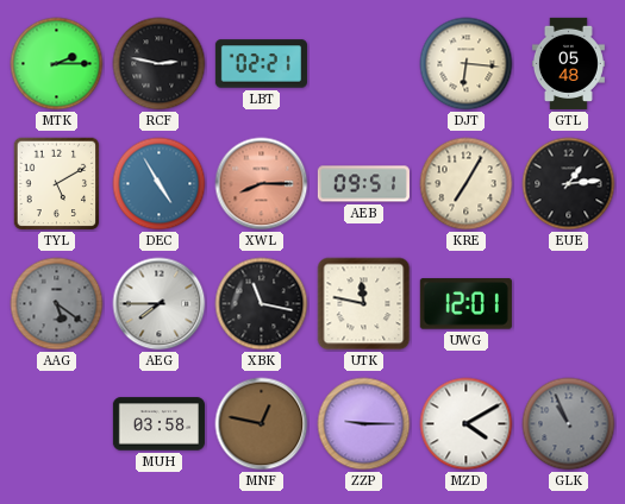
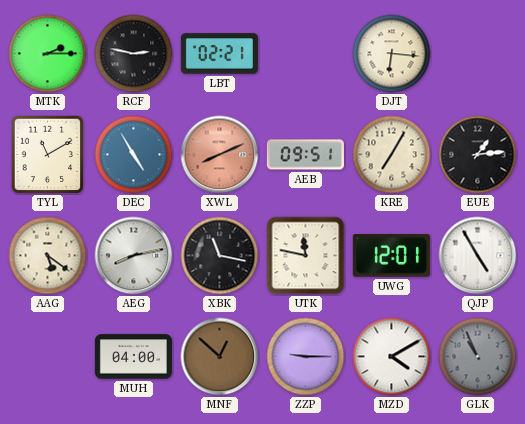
GTL: 05:48 -> none
TYL: 5:10 -> 11:10
XWL: 8:15 -> 8:11
AAG dial: grey -> cream
AEG: 7:45 -> 8:13
QJP: none -> 4:55
MUH: 03:58 -> 04:00
MNF: 12:47 -> 12:52
